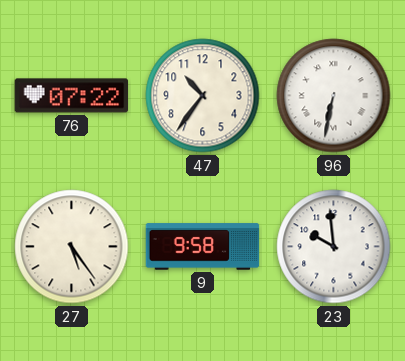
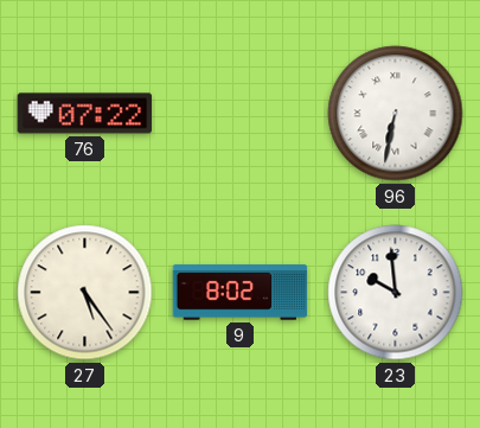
47: 10:36 -> none
9: 9:58 -> 8:02
